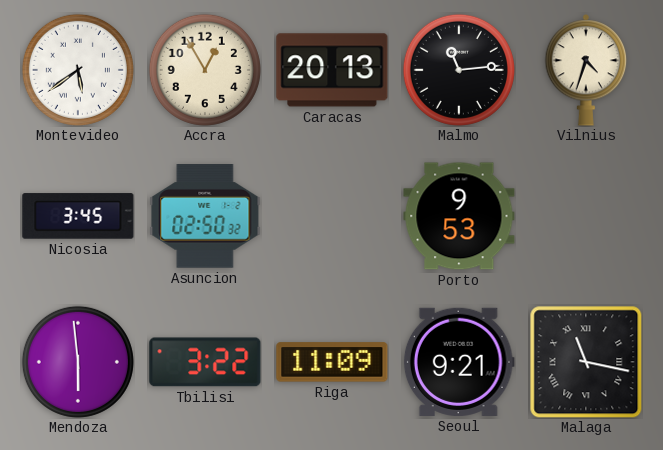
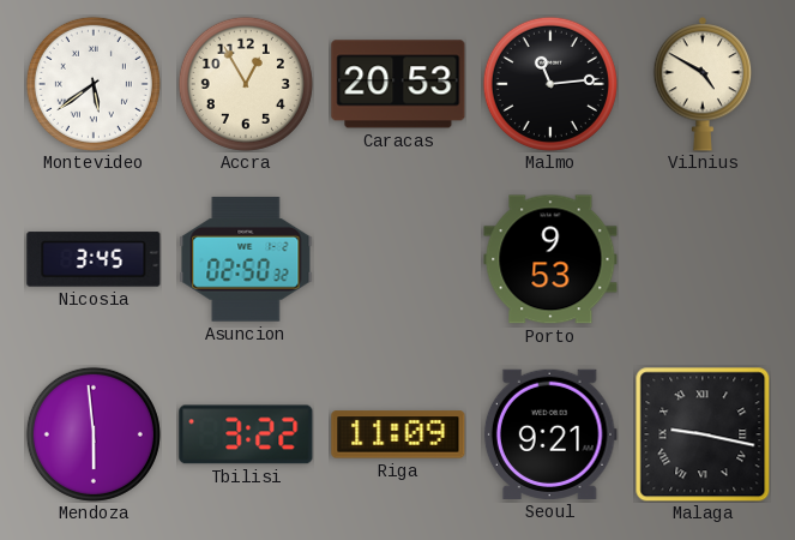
Caracas: 20:13 -> 20:53
Vilnius: 4:33 -> 4:50
Malaga: 11:17 -> 9:17
